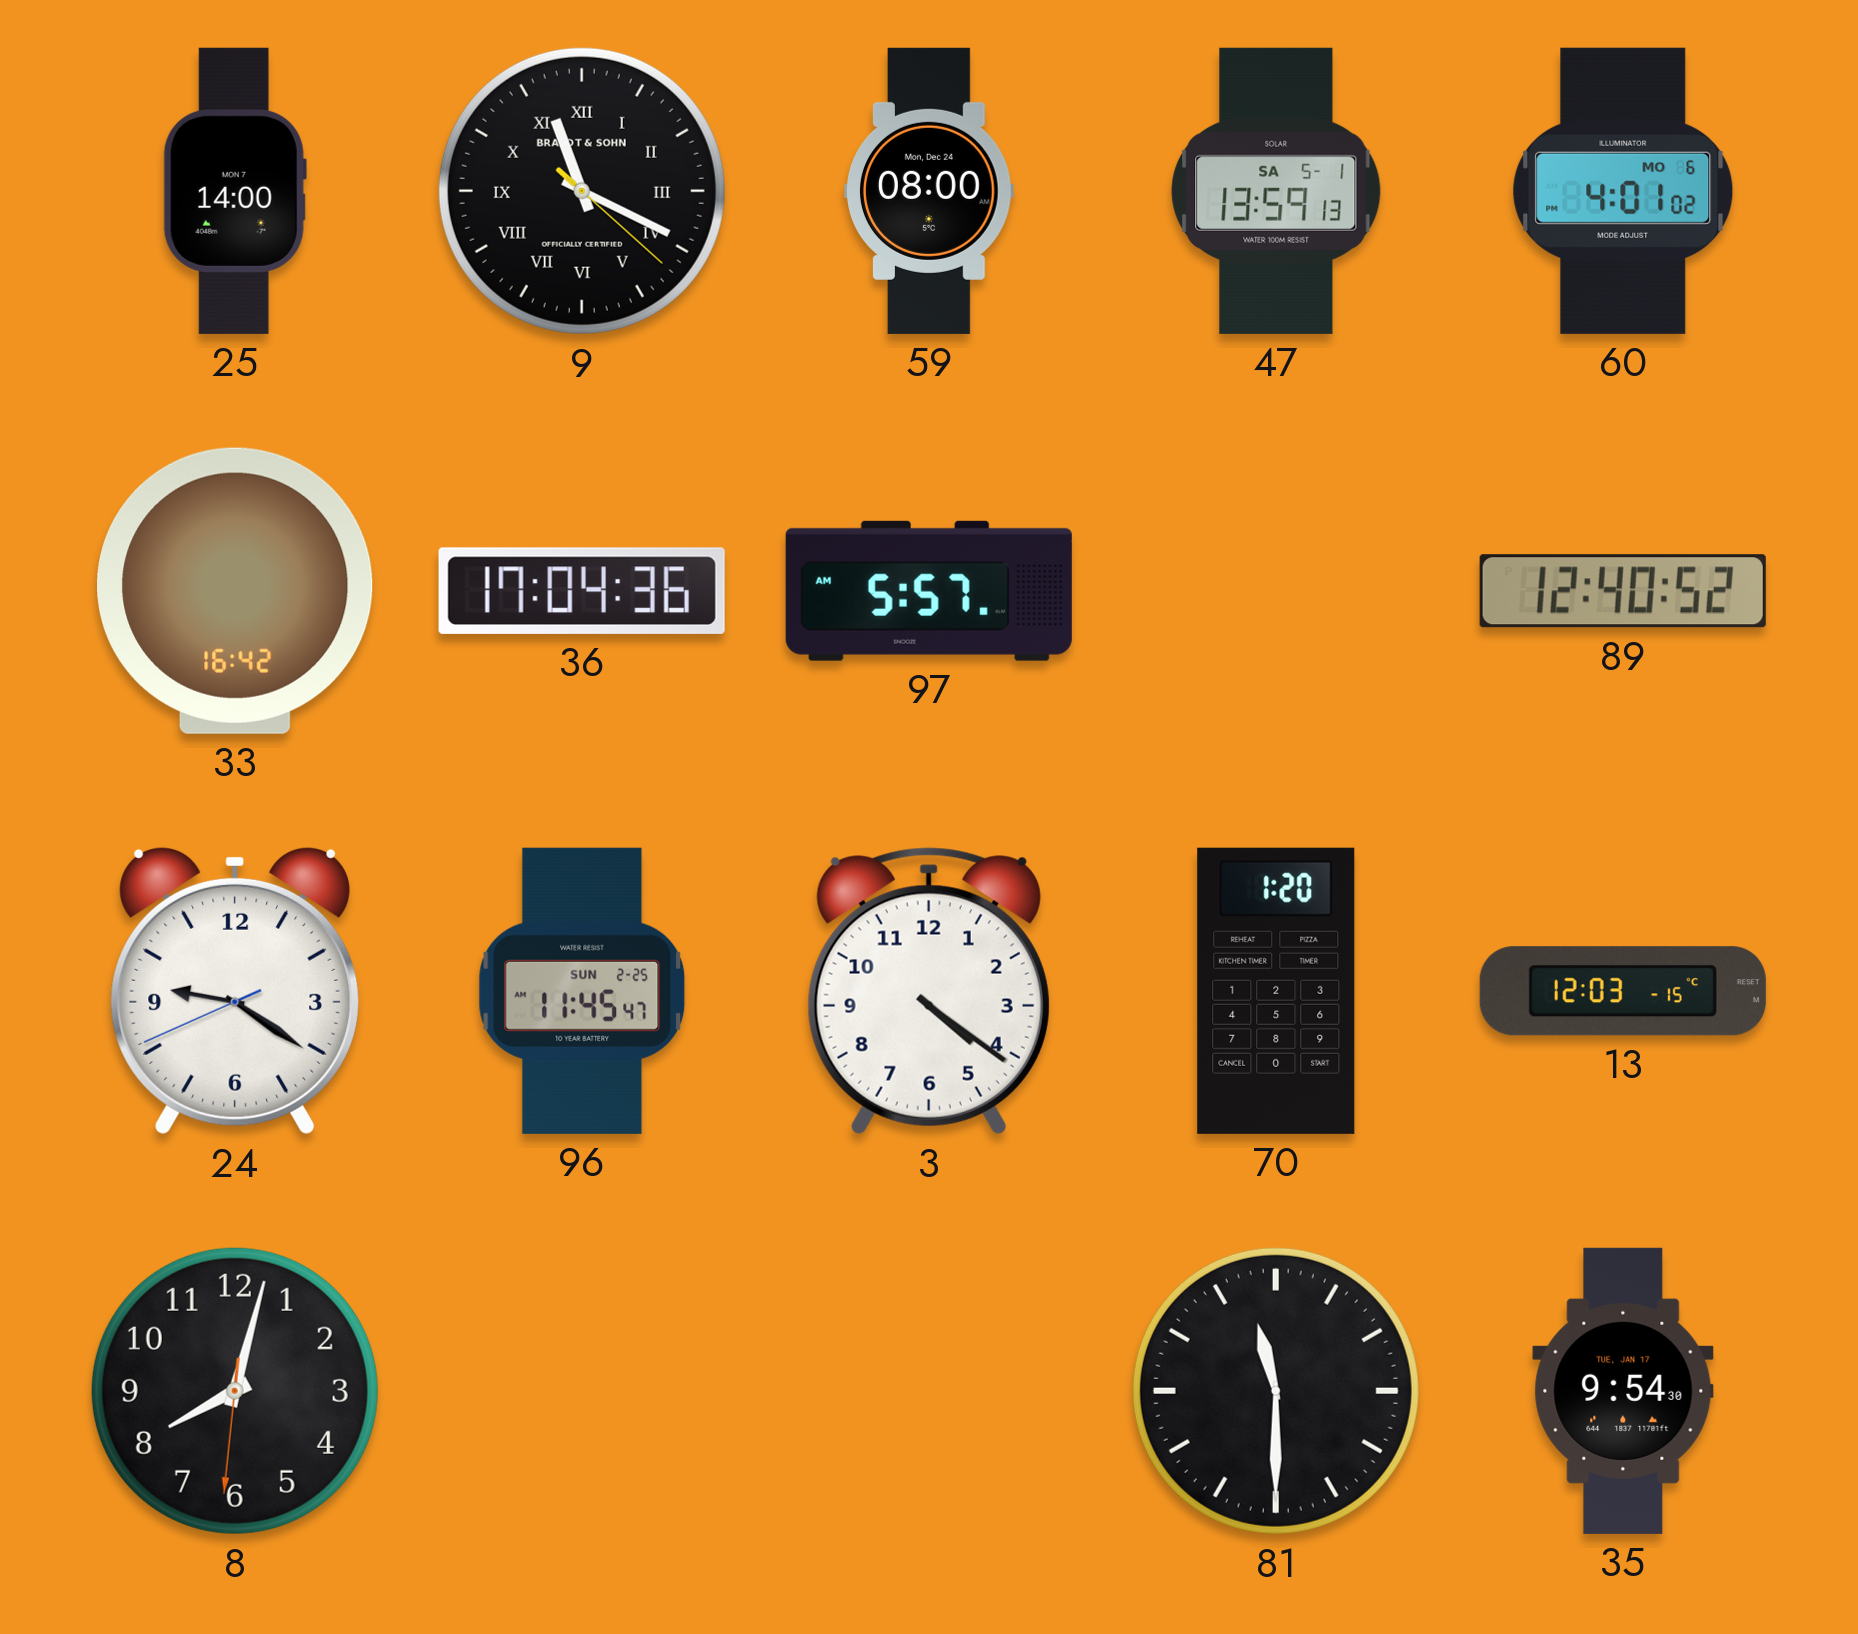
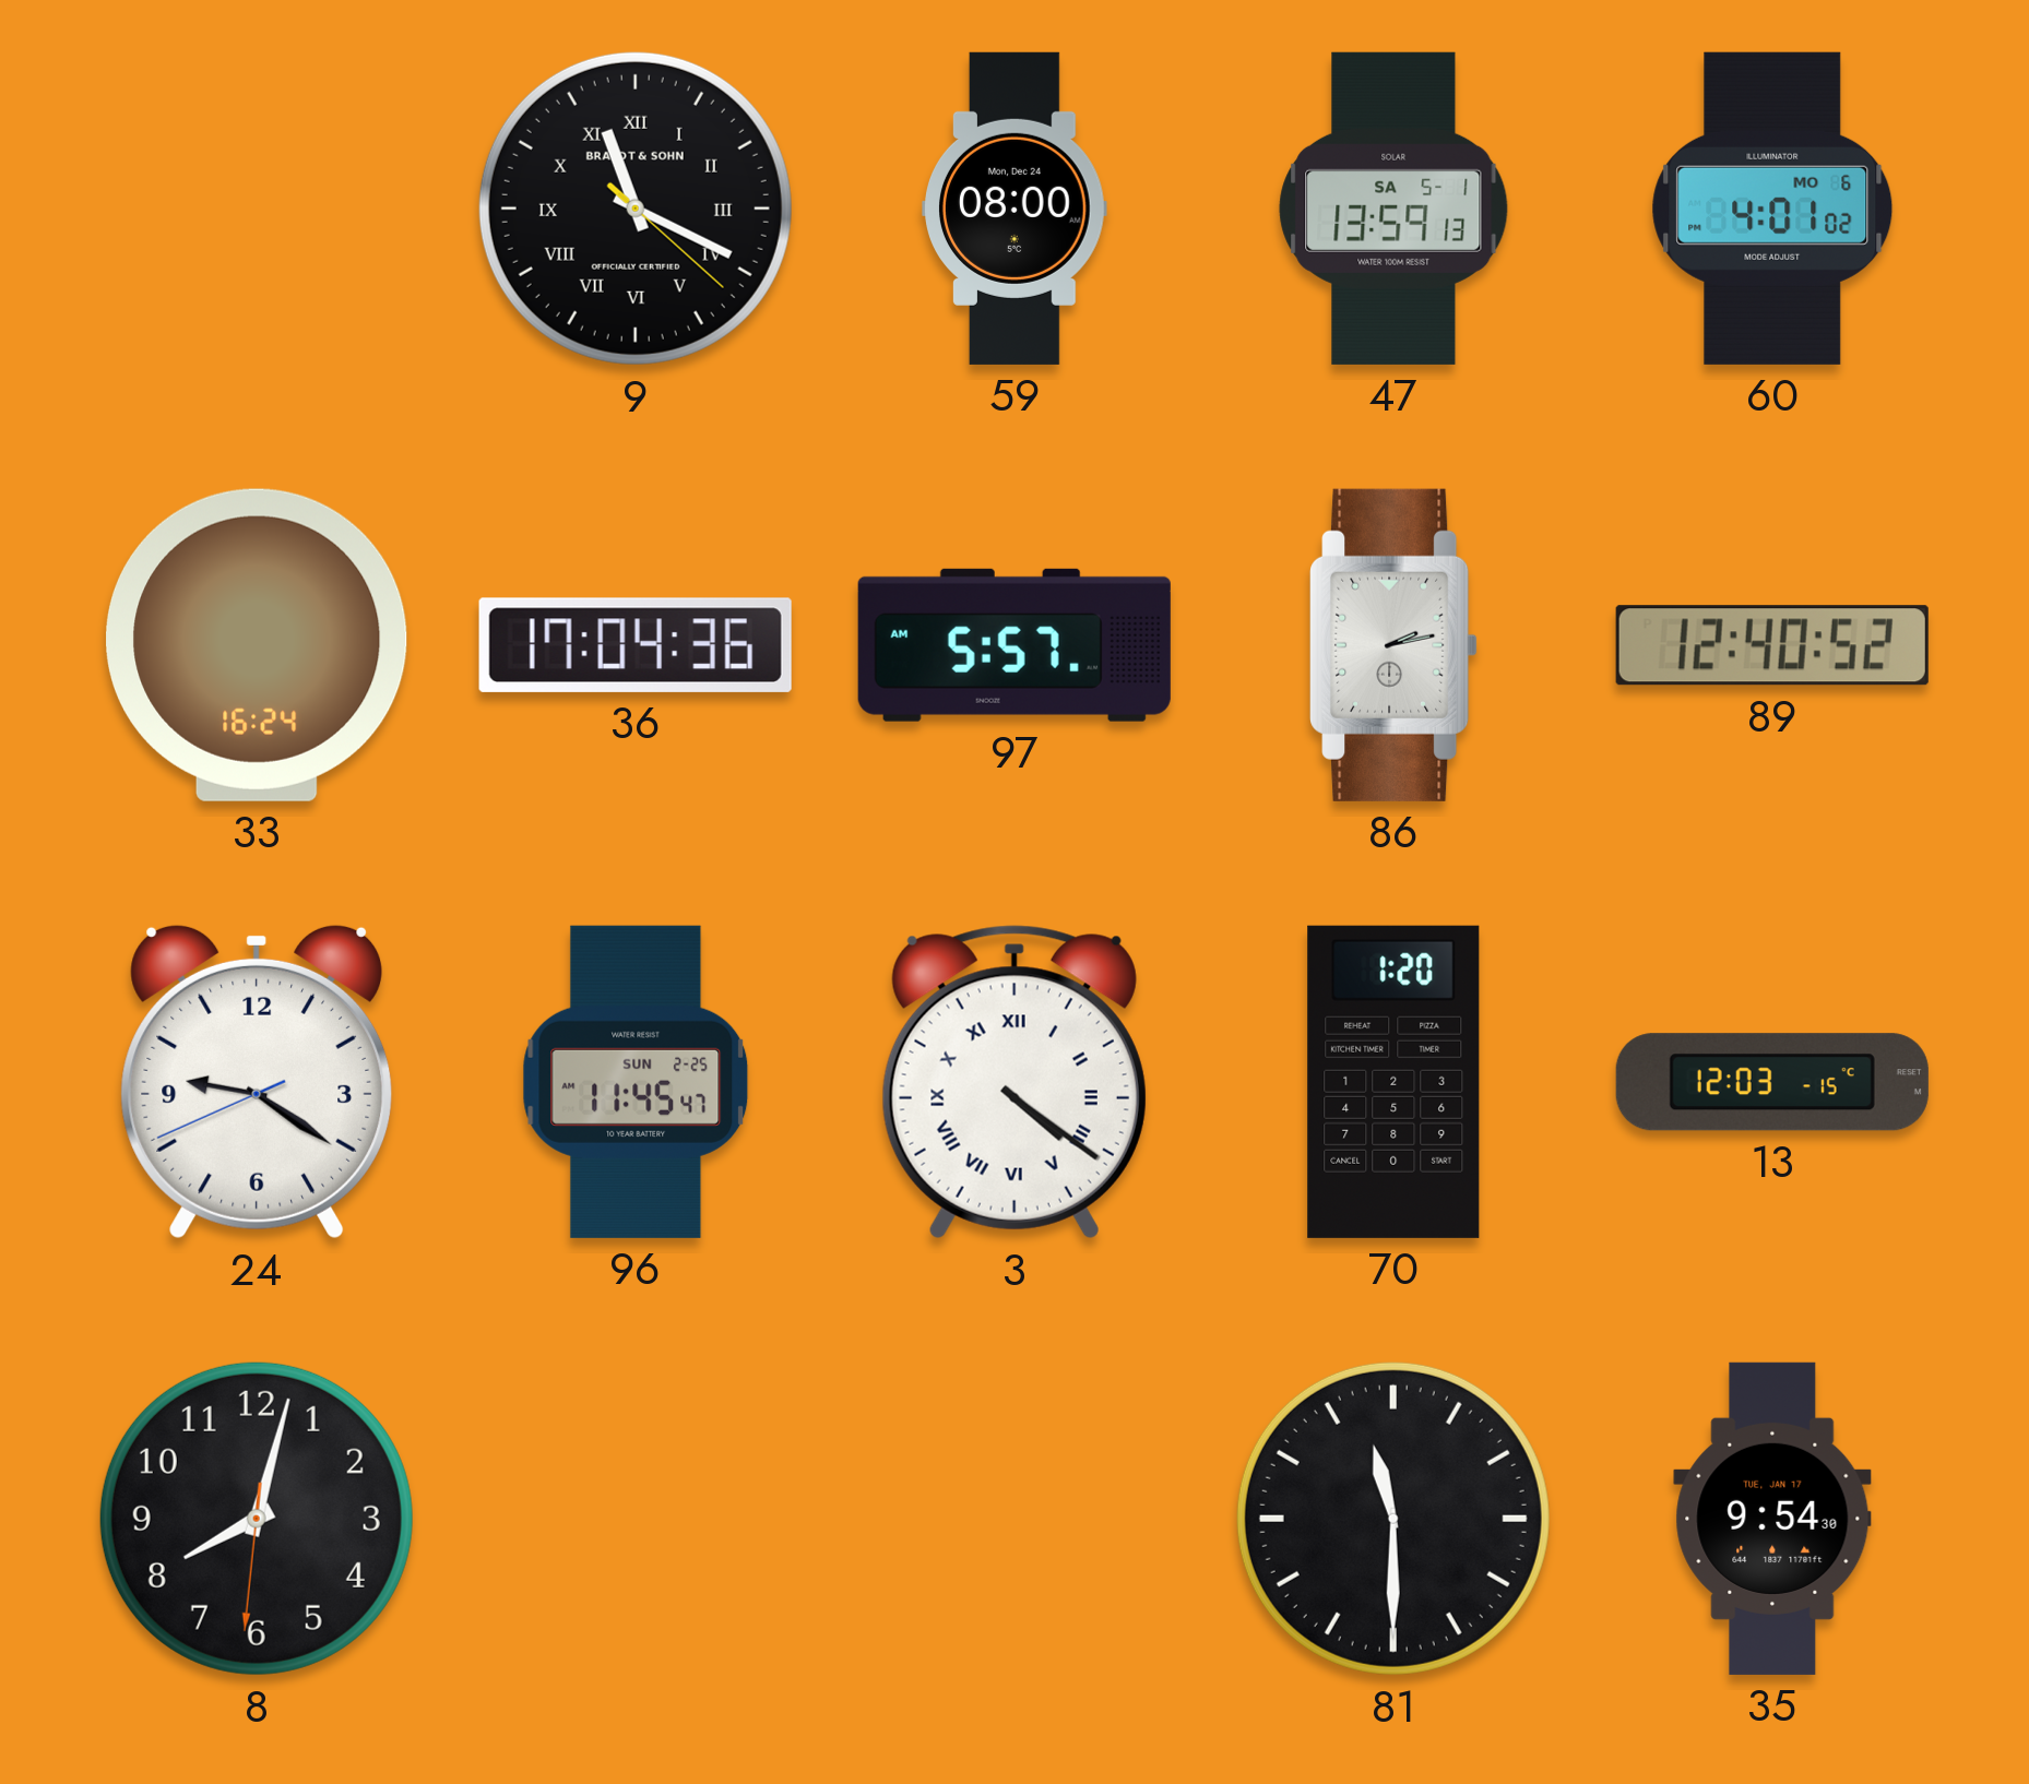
25: 14:00 -> none
33: 16:42 -> 16:24
86: none -> 2:13
3 numerals: Arabic -> Roman
